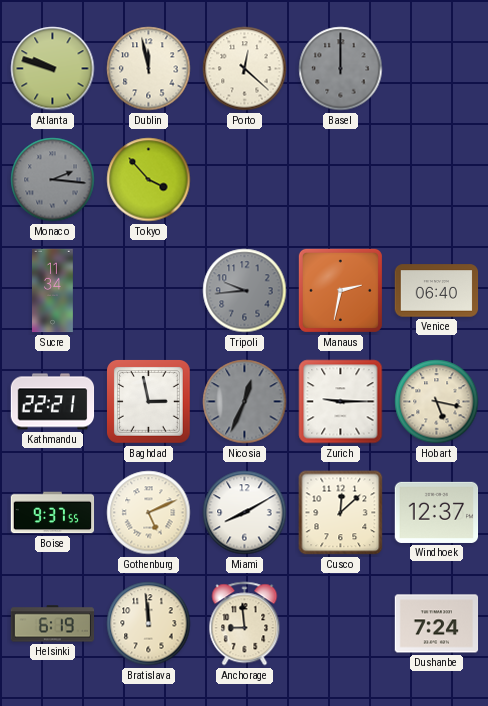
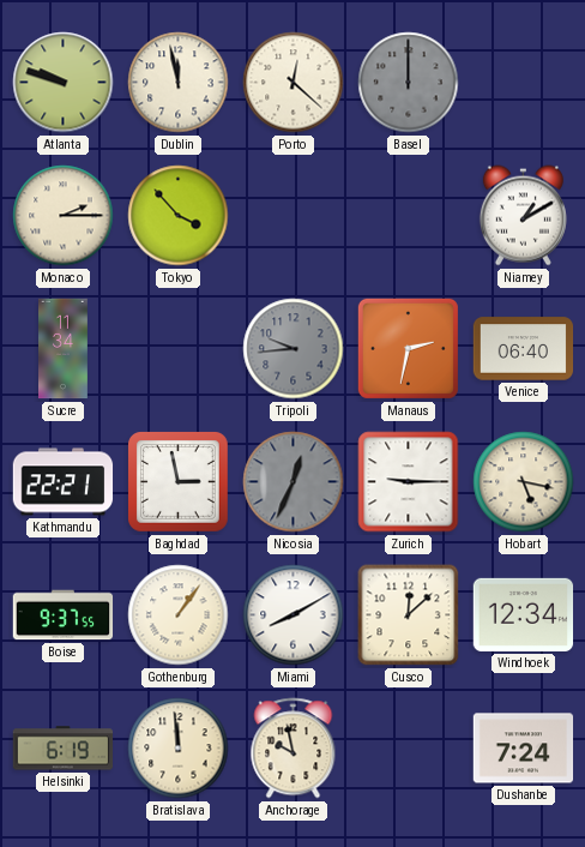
Monaco: 2:16 -> 2:15
Monaco dial: grey -> cream
Niamey: none -> 1:10
Gothenburg: 5:11 -> 1:06
Windhoek: 12:37 -> 12:34
Anchorage: 8:59 -> 9:58
